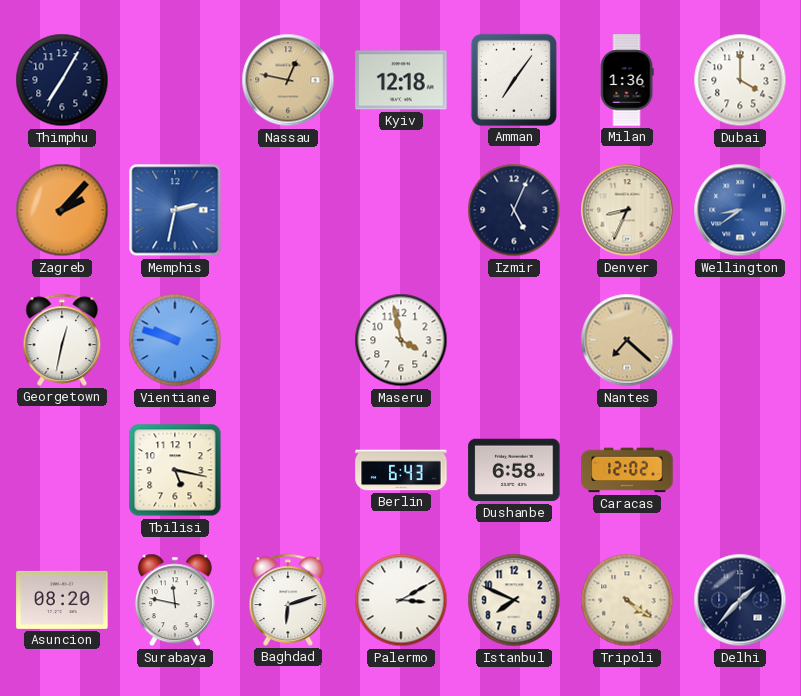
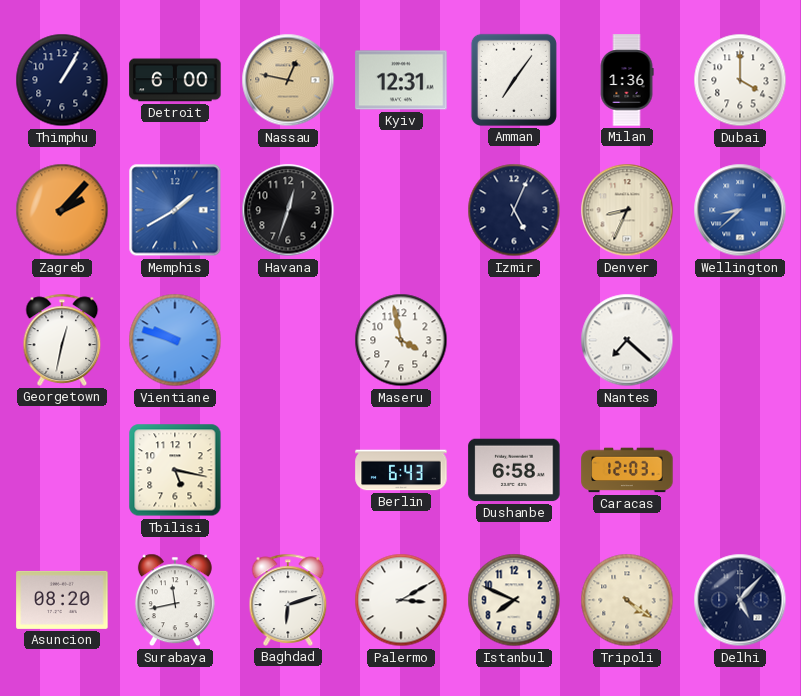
Thimphu: 7:05 -> 1:05
Detroit: none -> 6:00
Kyiv: 12:18 -> 12:31
Memphis: 2:32 -> 1:40
Havana: none -> 12:33
Wellington: 8:39 -> 8:38
Nantes dial: champagne -> white
Caracas: 12:02 -> 12:03
Surabaya: 11:47 -> 11:43
Delhi: 1:37 -> 5:07
